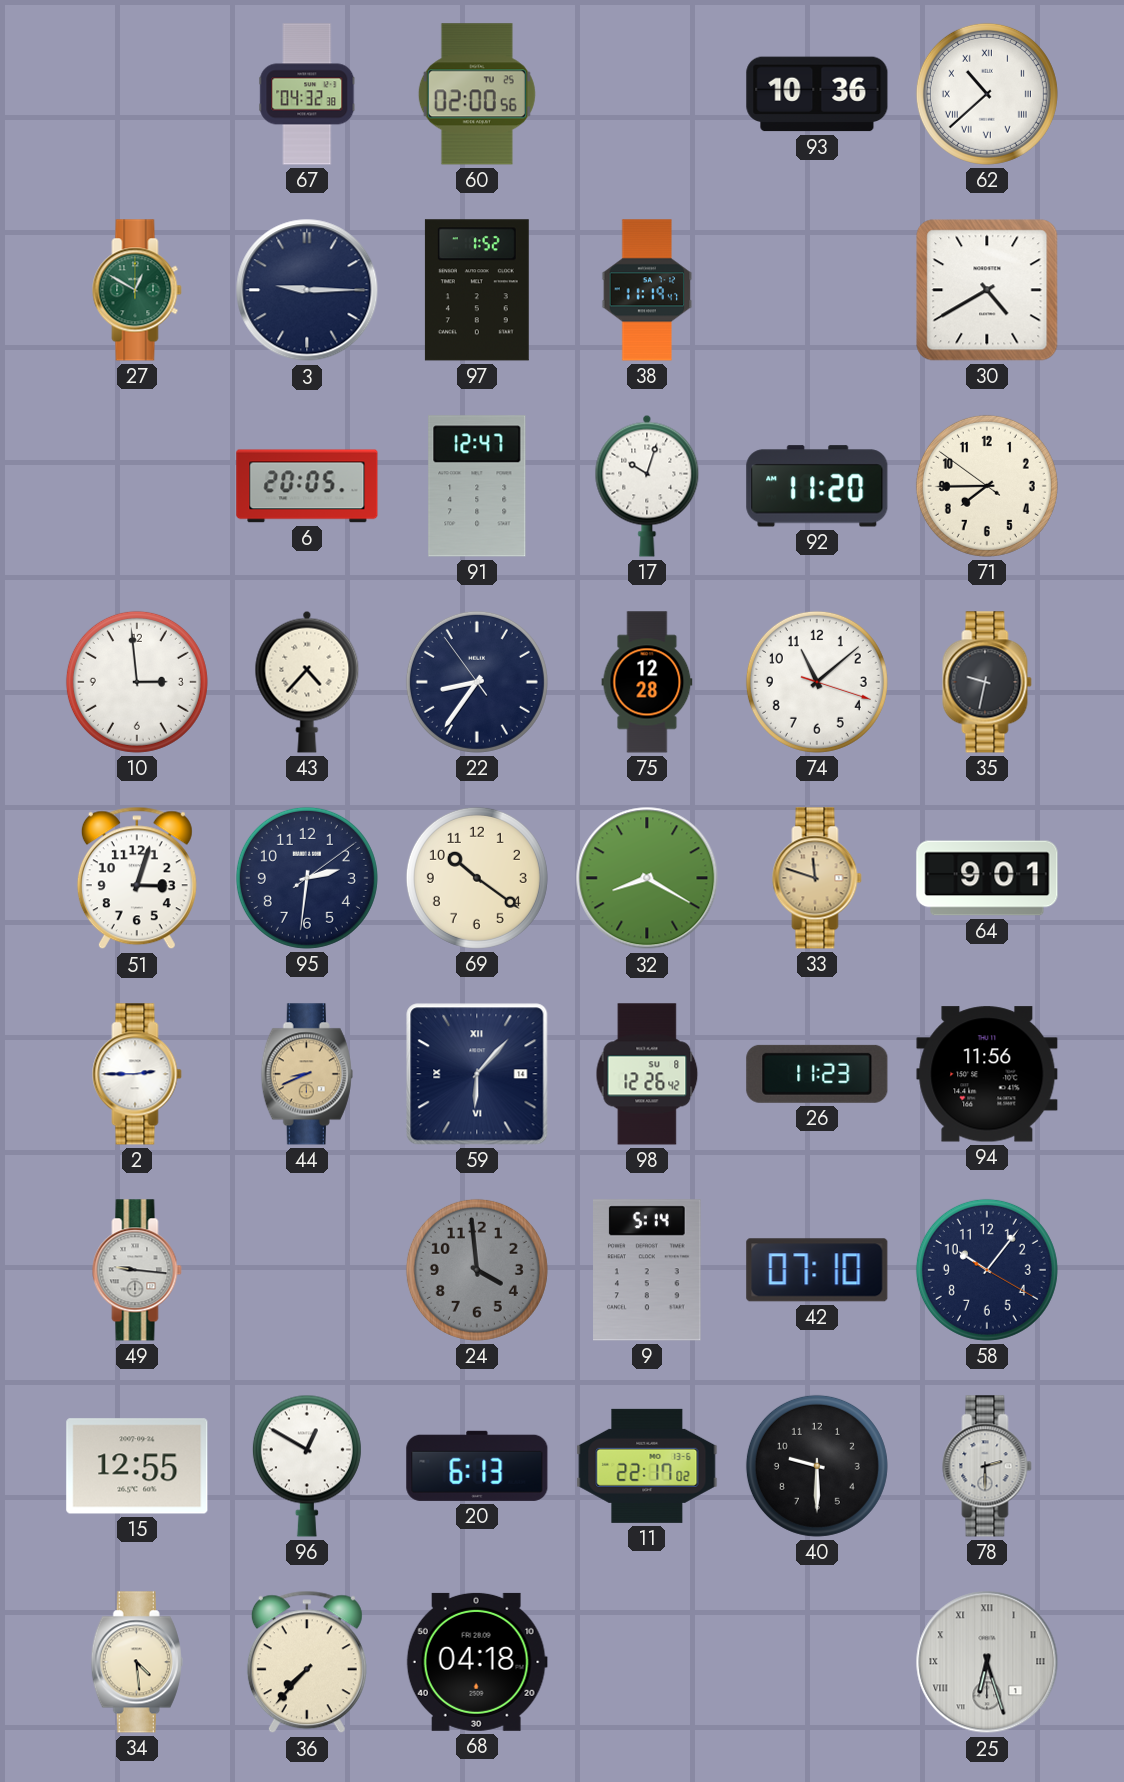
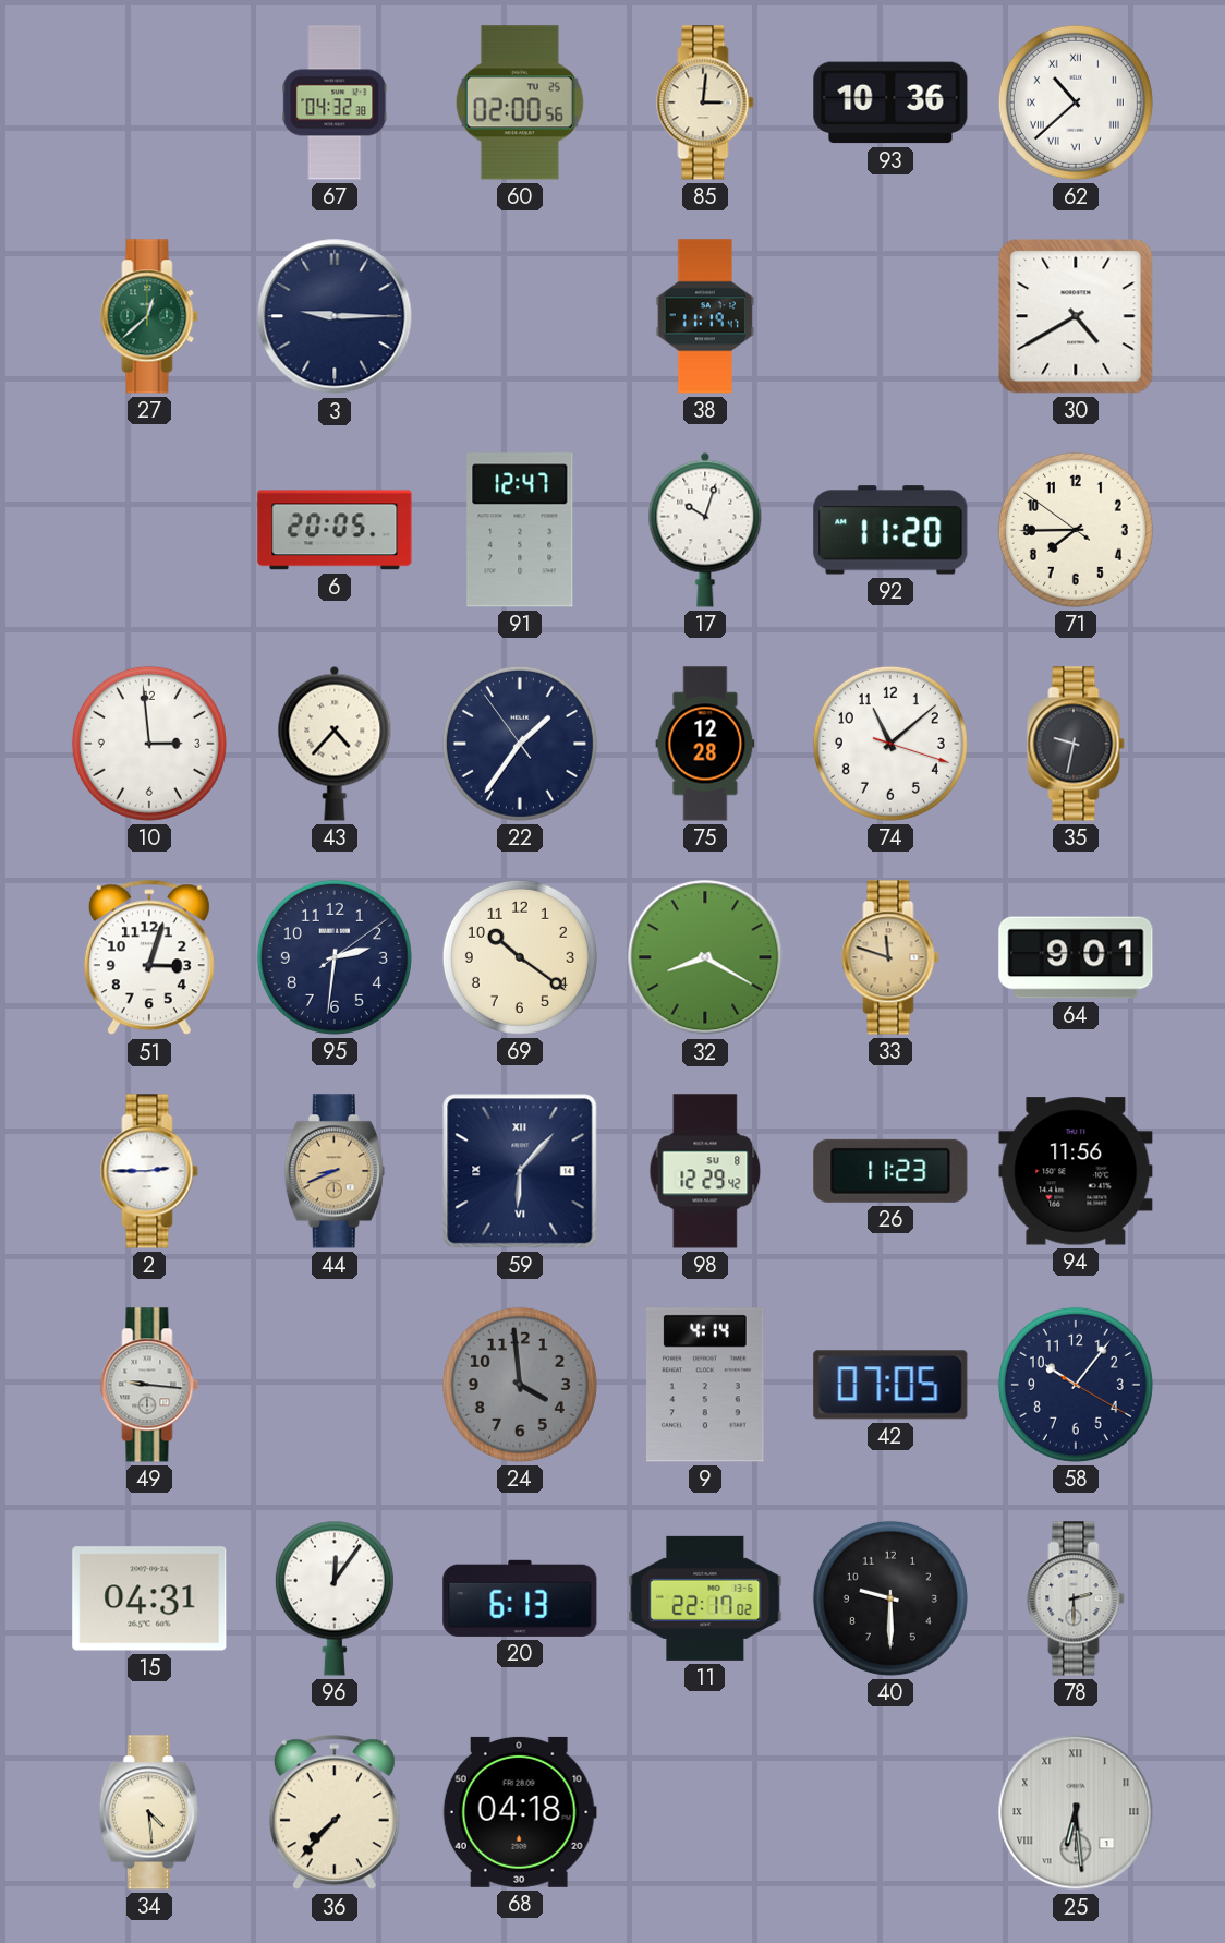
85: none -> 3:01
27: 12:50 -> 12:38
97: 1:52 -> none
22: 8:35 -> 1:35
98: 12:26 -> 12:29
9: 5:14 -> 4:14
42: 07:10 -> 07:05
15: 12:55 -> 04:31
96: 12:50 -> 12:06
25: 6:27 -> 6:29
